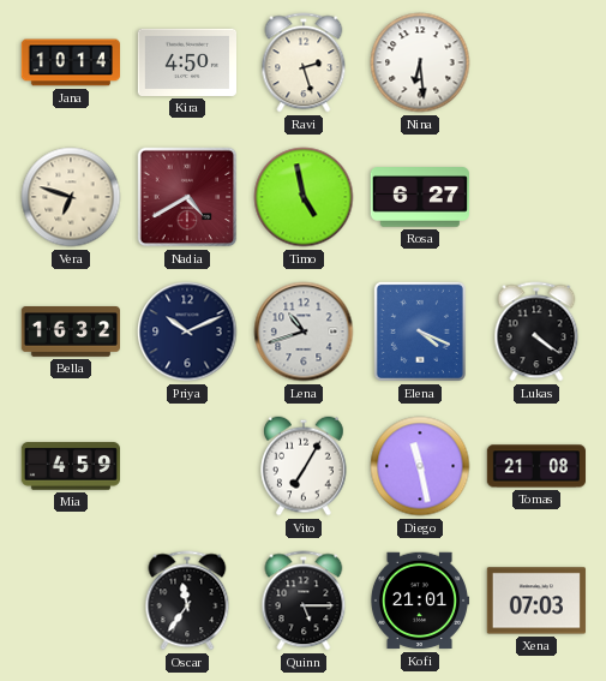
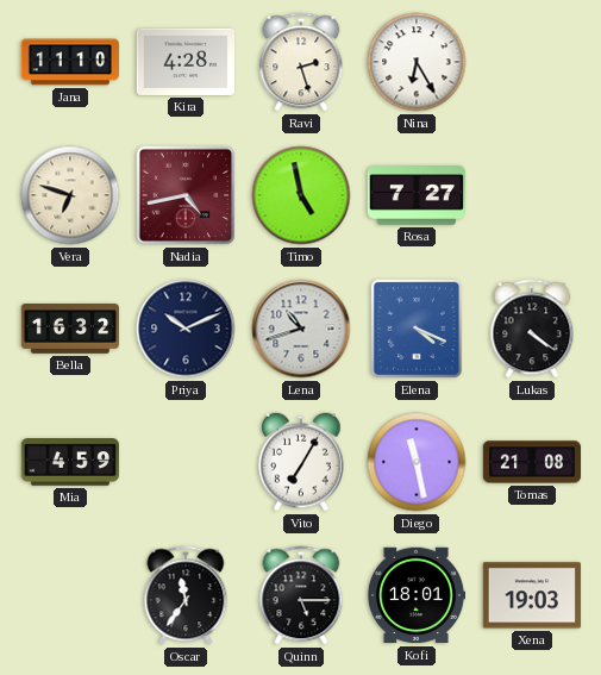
Jana: 10:14 -> 11:10
Kira: 4:50 -> 4:28
Nina: 6:29 -> 6:25
Nadia: 4:40 -> 4:43
Rosa: 6:27 -> 7:27
Kofi: 21:01 -> 18:01
Xena: 07:03 -> 19:03
